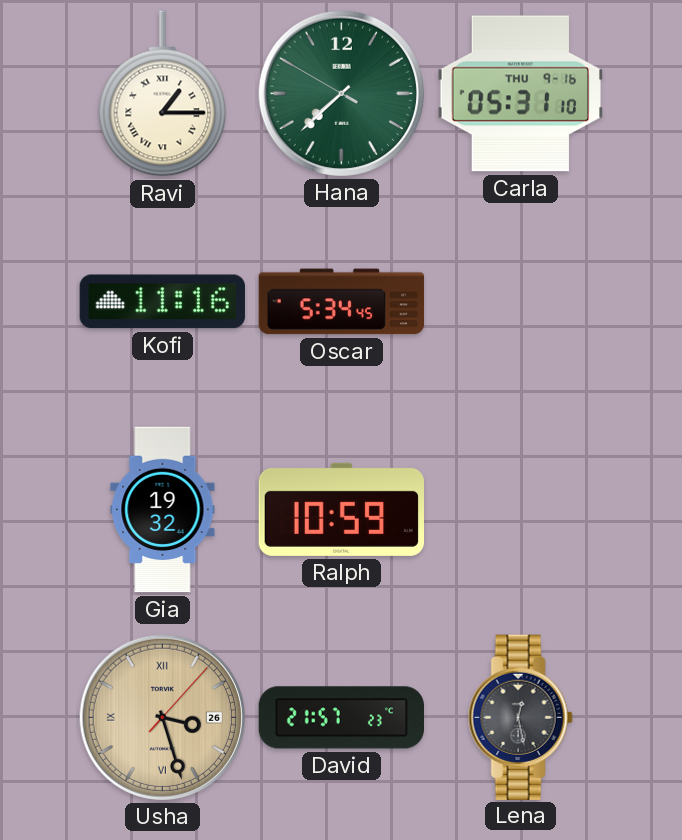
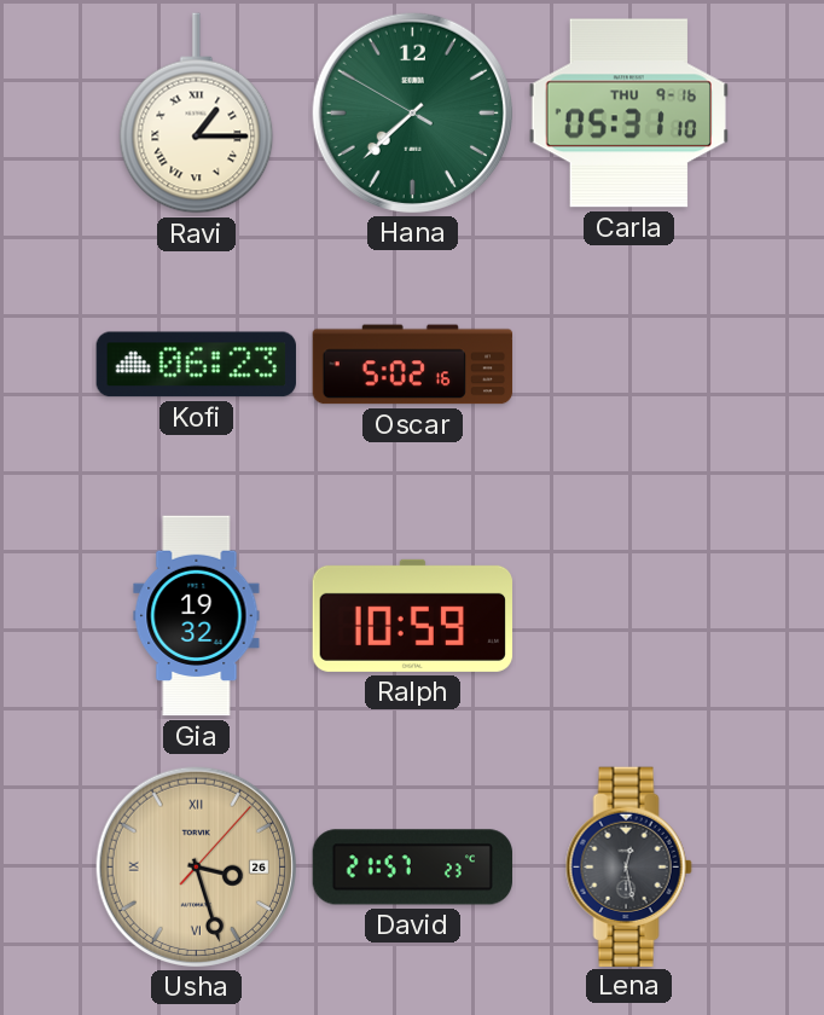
Kofi: 11:16 -> 06:23
Oscar: 5:34 -> 5:02
